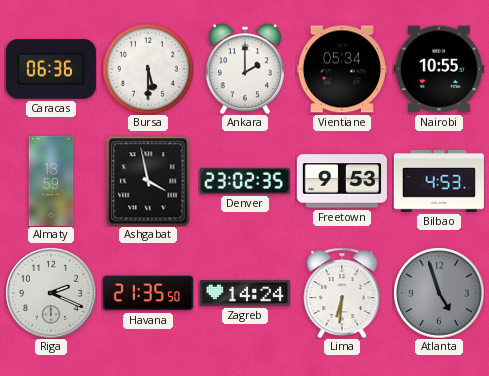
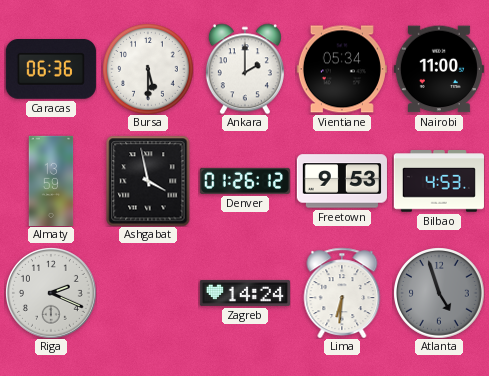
Nairobi: 10:55 -> 11:00
Denver: 23:02 -> 01:26
Havana: 21:35 -> none
